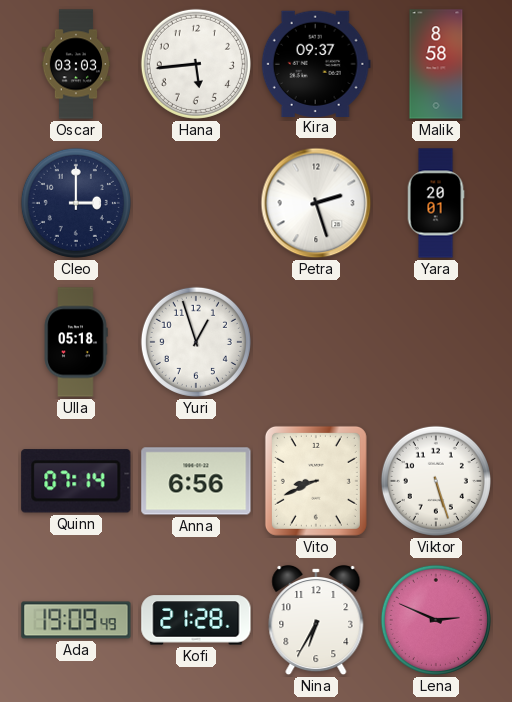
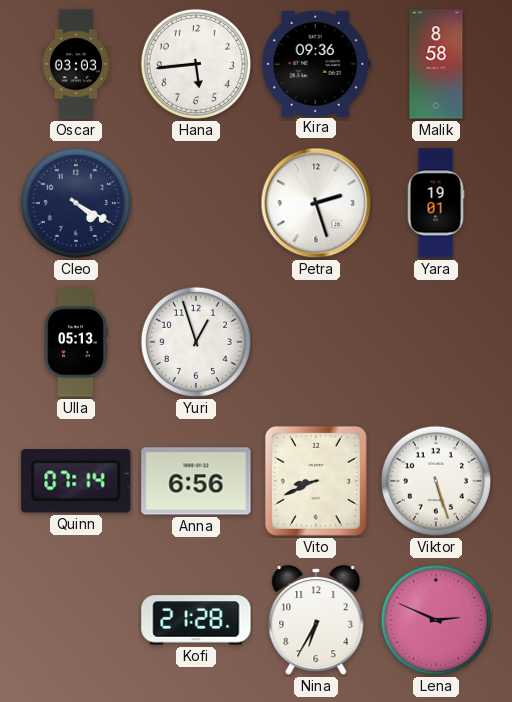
Kira: 09:37 -> 09:36
Cleo: 3:00 -> 4:20
Yara: 20:01 -> 19:01
Ulla: 05:18 -> 05:13
Ada: 19:09 -> none
